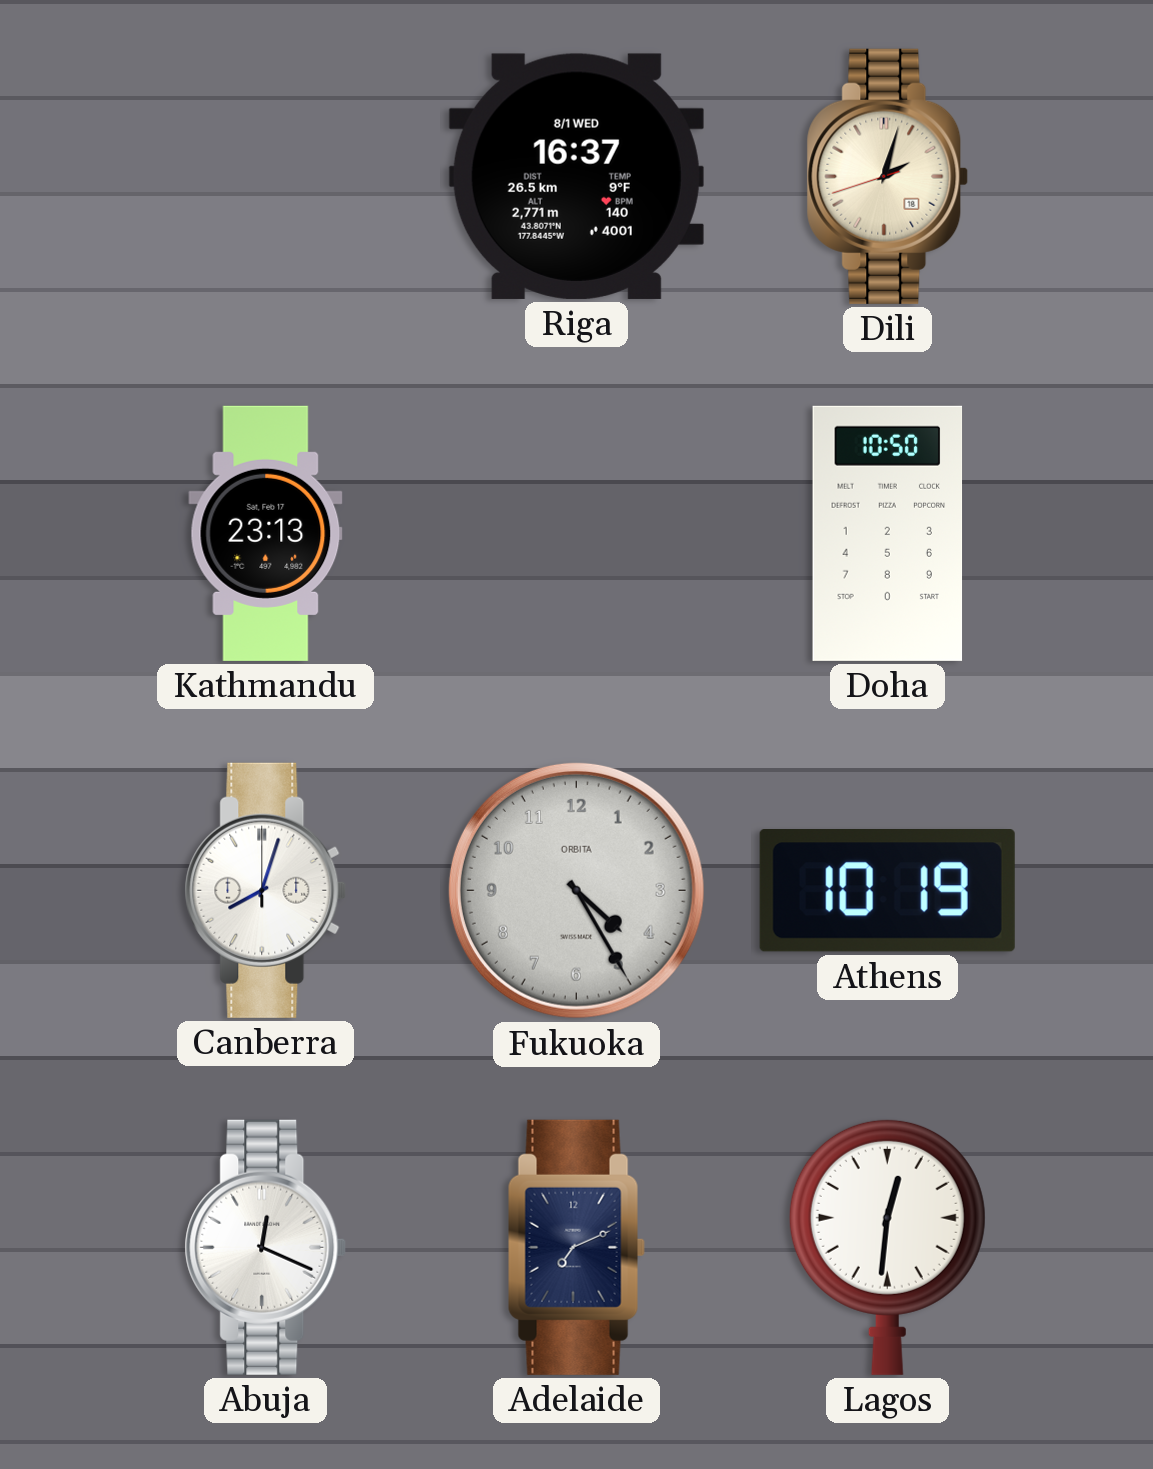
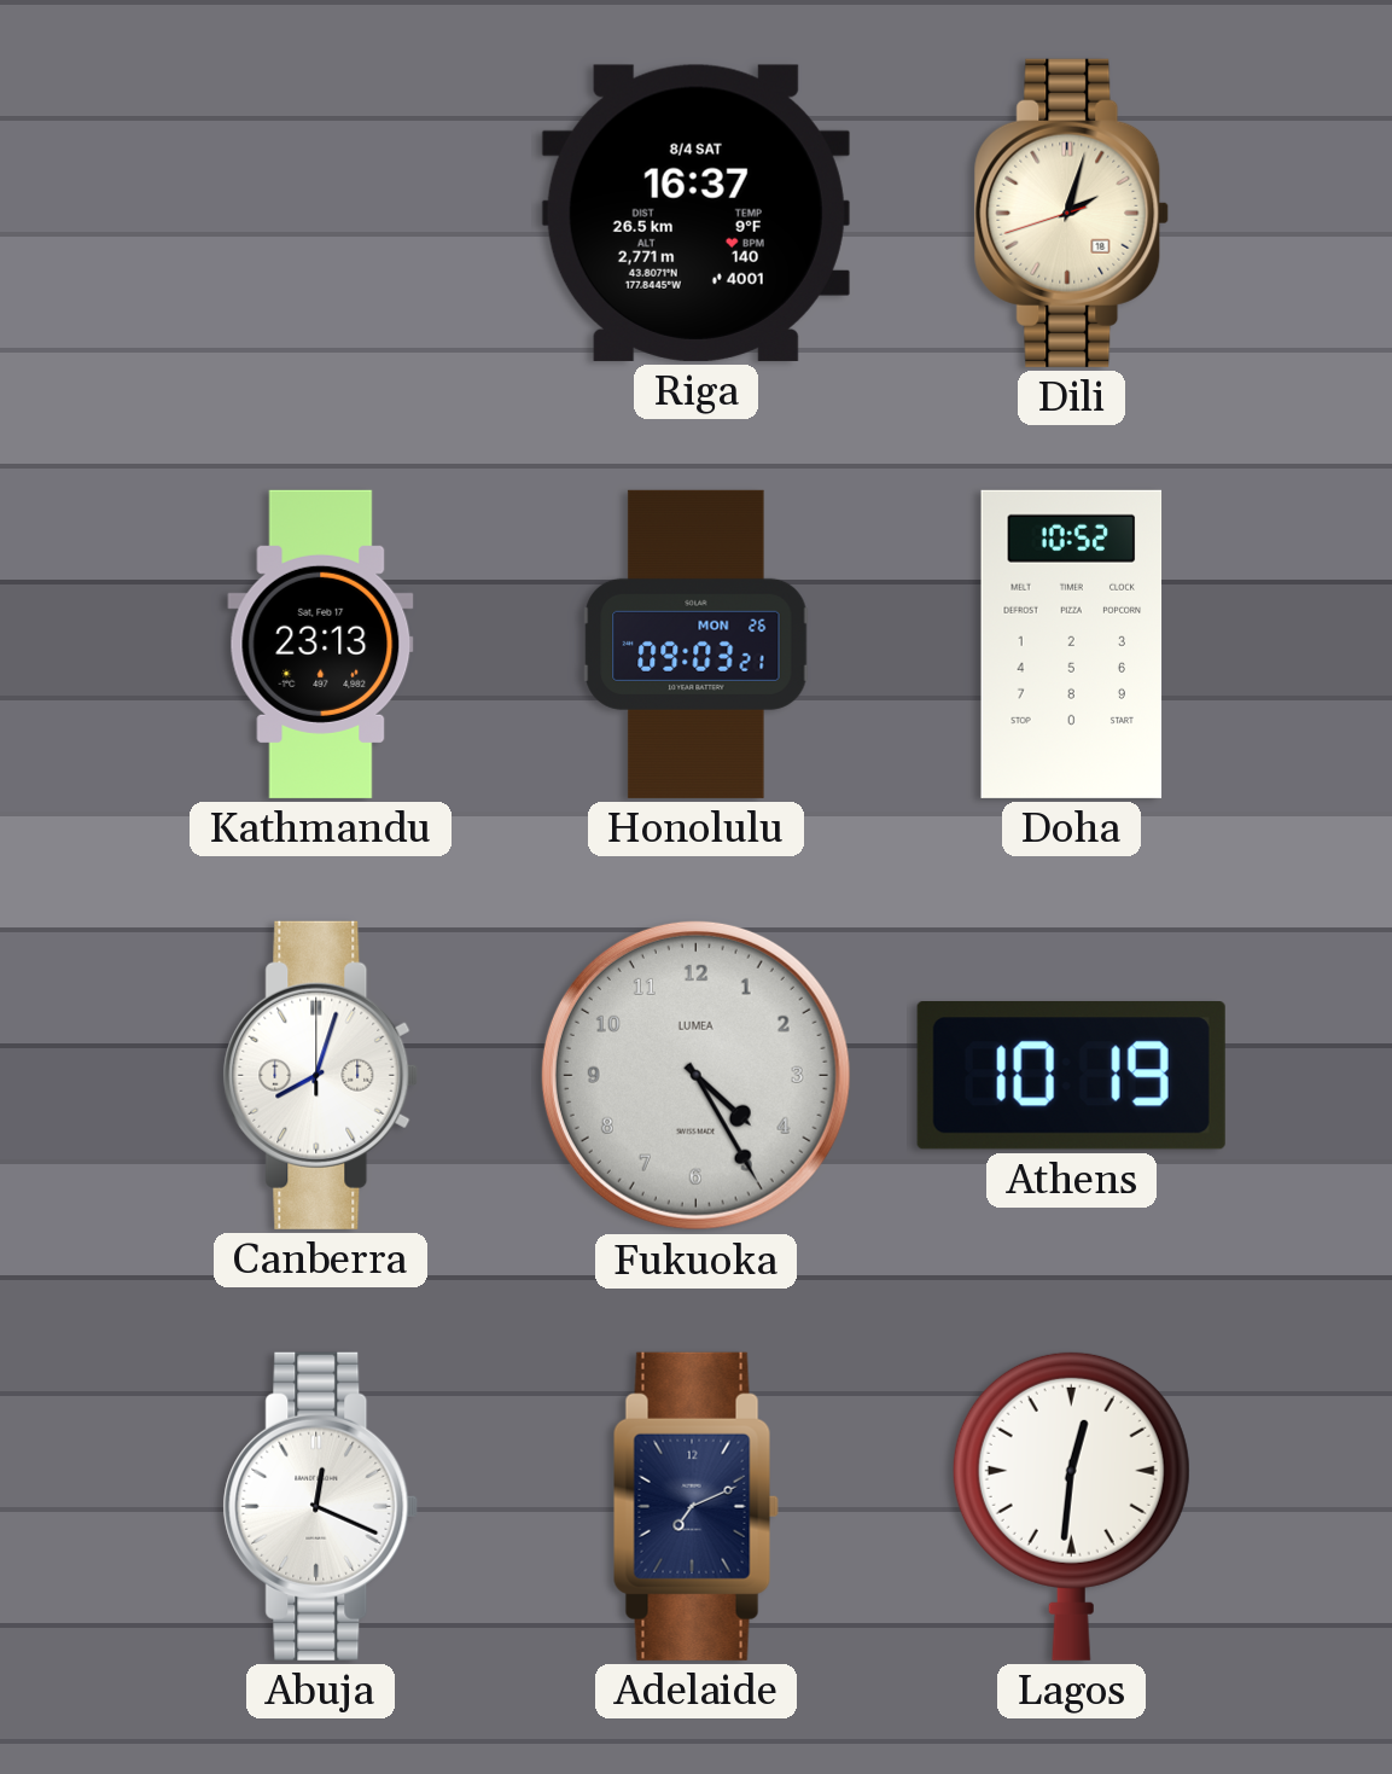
Riga date: 8/1 WED -> 8/4 SAT
Honolulu: none -> 09:03
Doha: 10:50 -> 10:52
Fukuoka brand: ORBITA -> LUMEA
